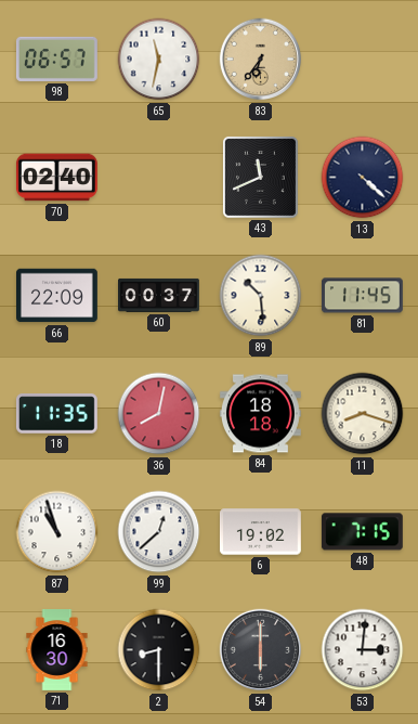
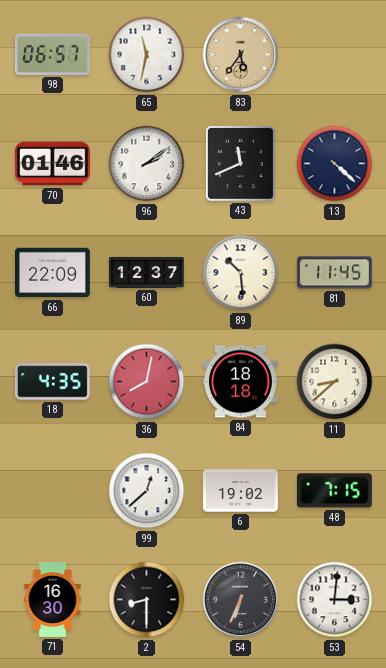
83: 6:36 -> 5:36
70: 02:40 -> 01:46
96: none -> 2:09
60: 00:37 -> 12:37
18: 11:35 -> 4:35
11: 8:18 -> 8:38
87: 10:57 -> none
54: 6:00 -> 6:34
